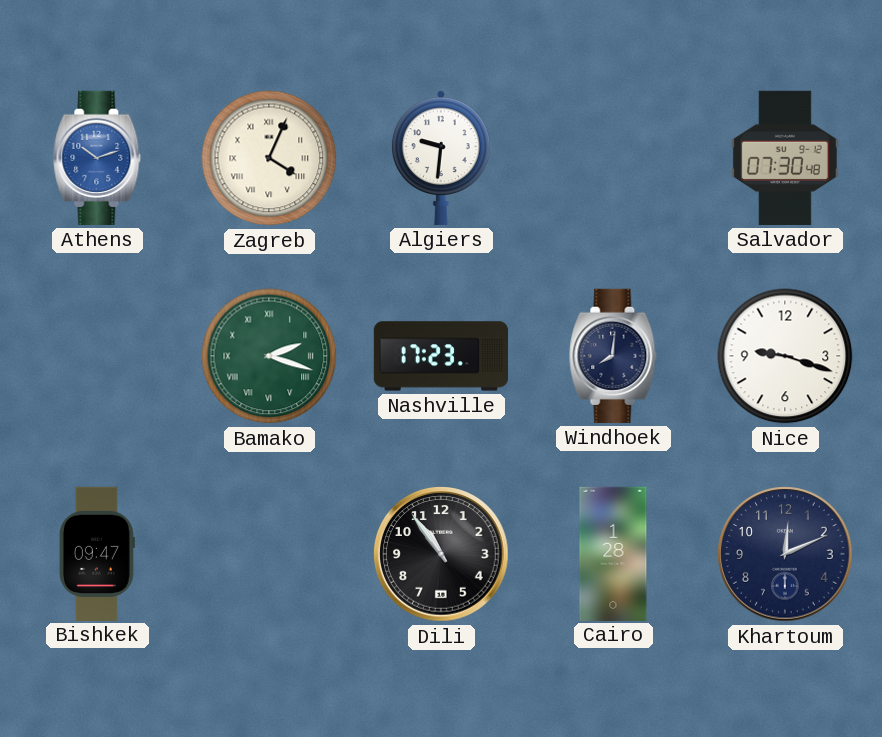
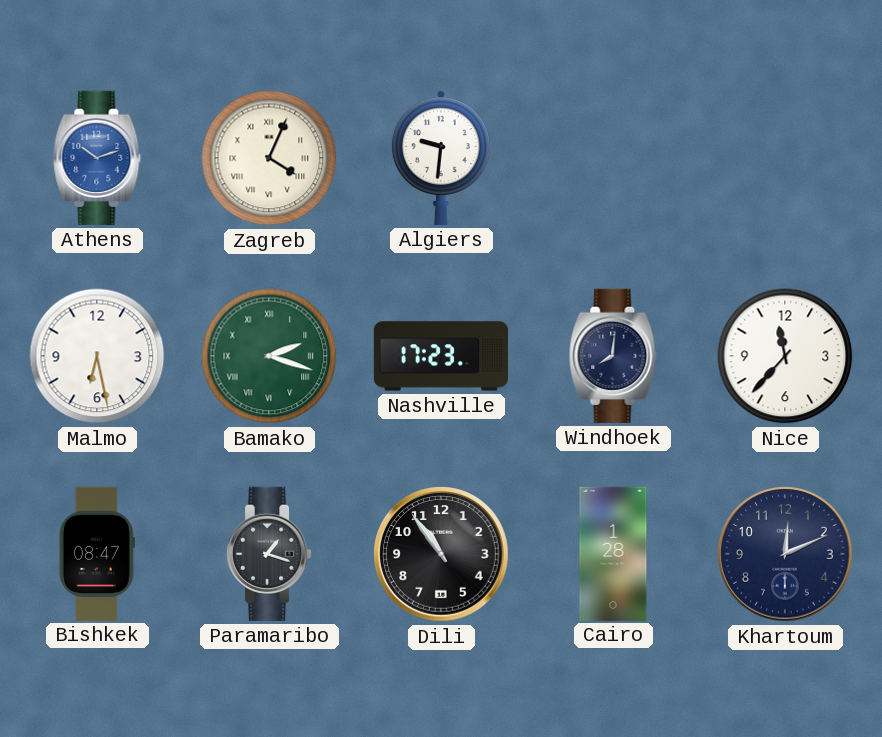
Salvador: 07:30 -> none
Malmo: none -> 6:28
Nice: 9:18 -> 11:37
Bishkek: 09:47 -> 08:47
Paramaribo: none -> 1:18
